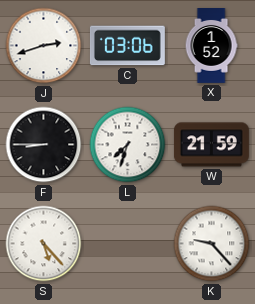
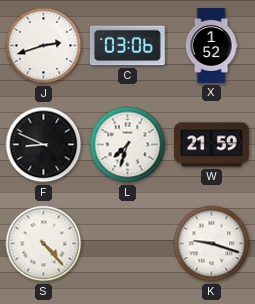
F: 8:45 -> 8:49
S: 5:23 -> 4:23
K: 9:23 -> 9:18
